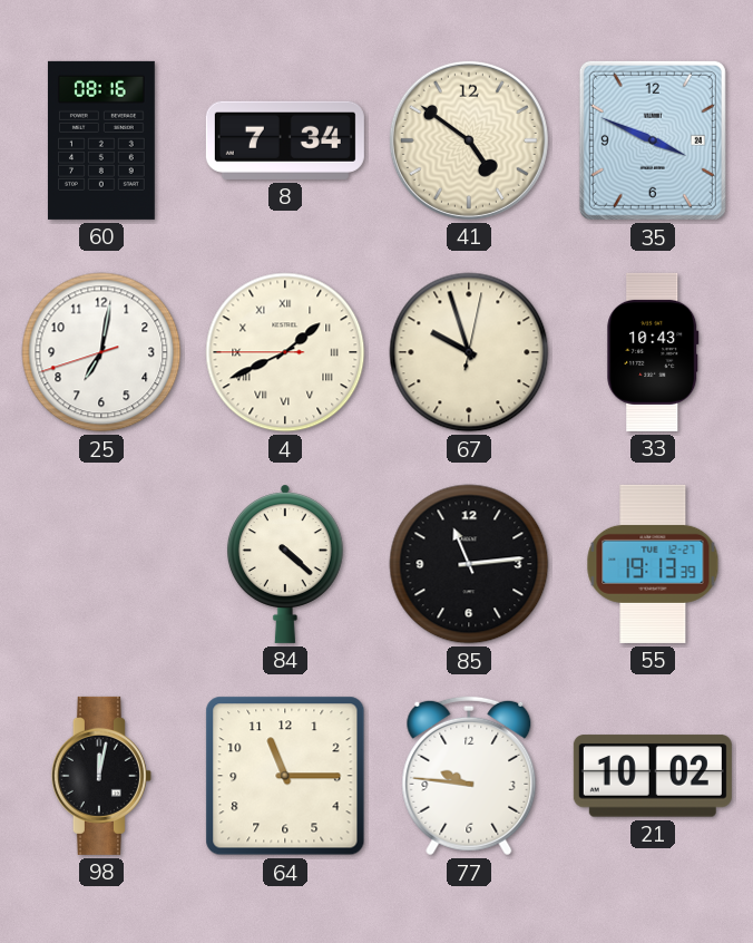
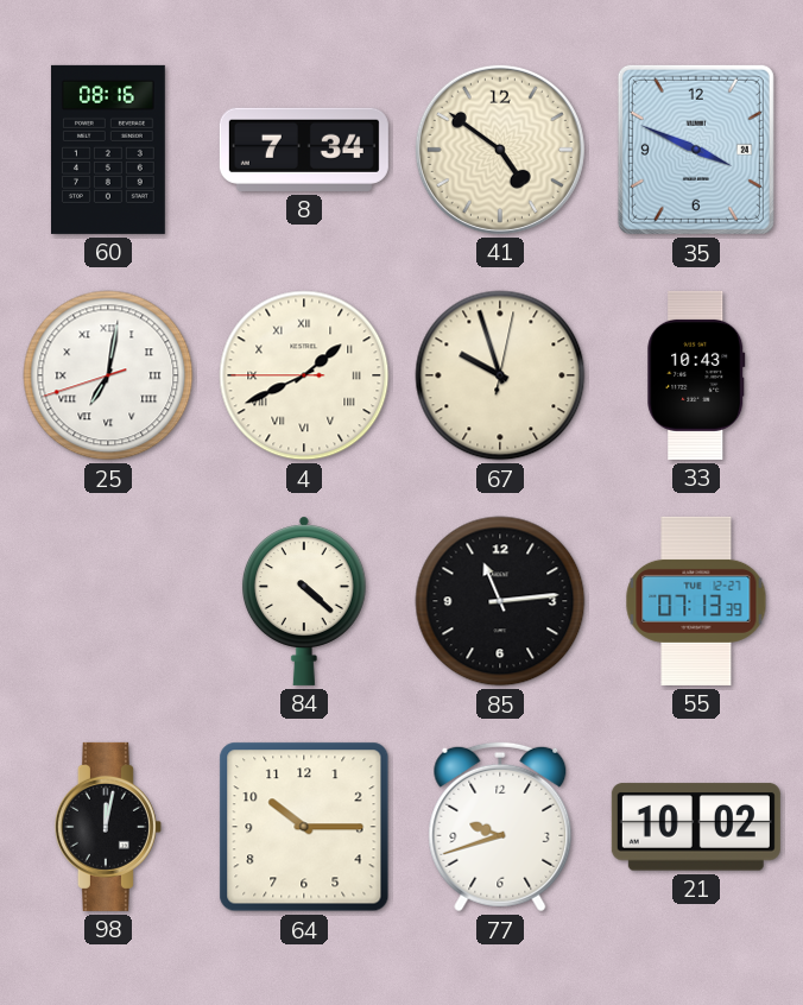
25 numerals: Arabic -> Roman
55: 19:13 -> 07:13
64: 11:15 -> 10:15
77: 9:46 -> 9:42
